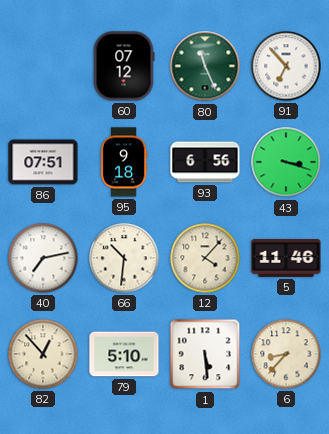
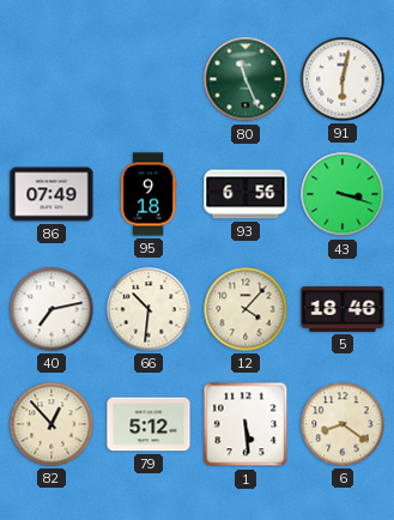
60: 07:12 -> none
91: 6:53 -> 6:02
86: 07:51 -> 07:49
5: 11:46 -> 18:46
79: 5:10 -> 5:12
6: 8:37 -> 8:21
